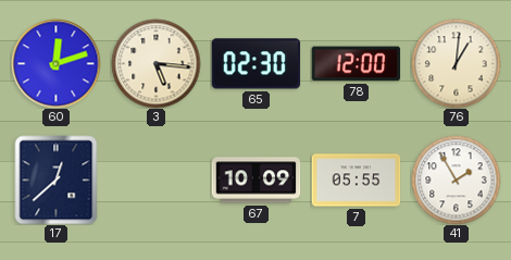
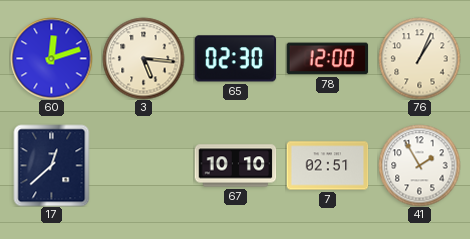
76: 1:01 -> 1:04
67: 10:09 -> 10:10
7: 05:55 -> 02:51
